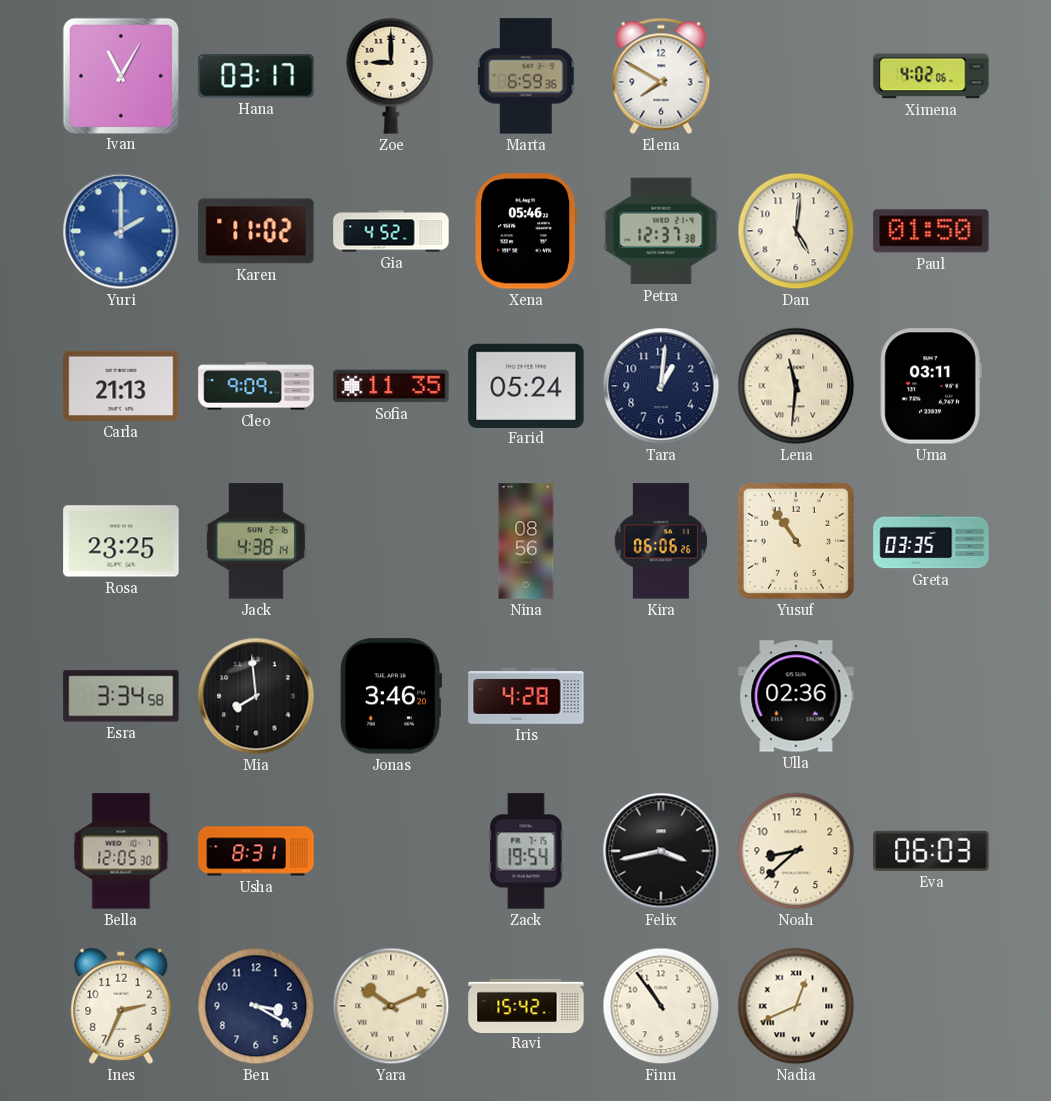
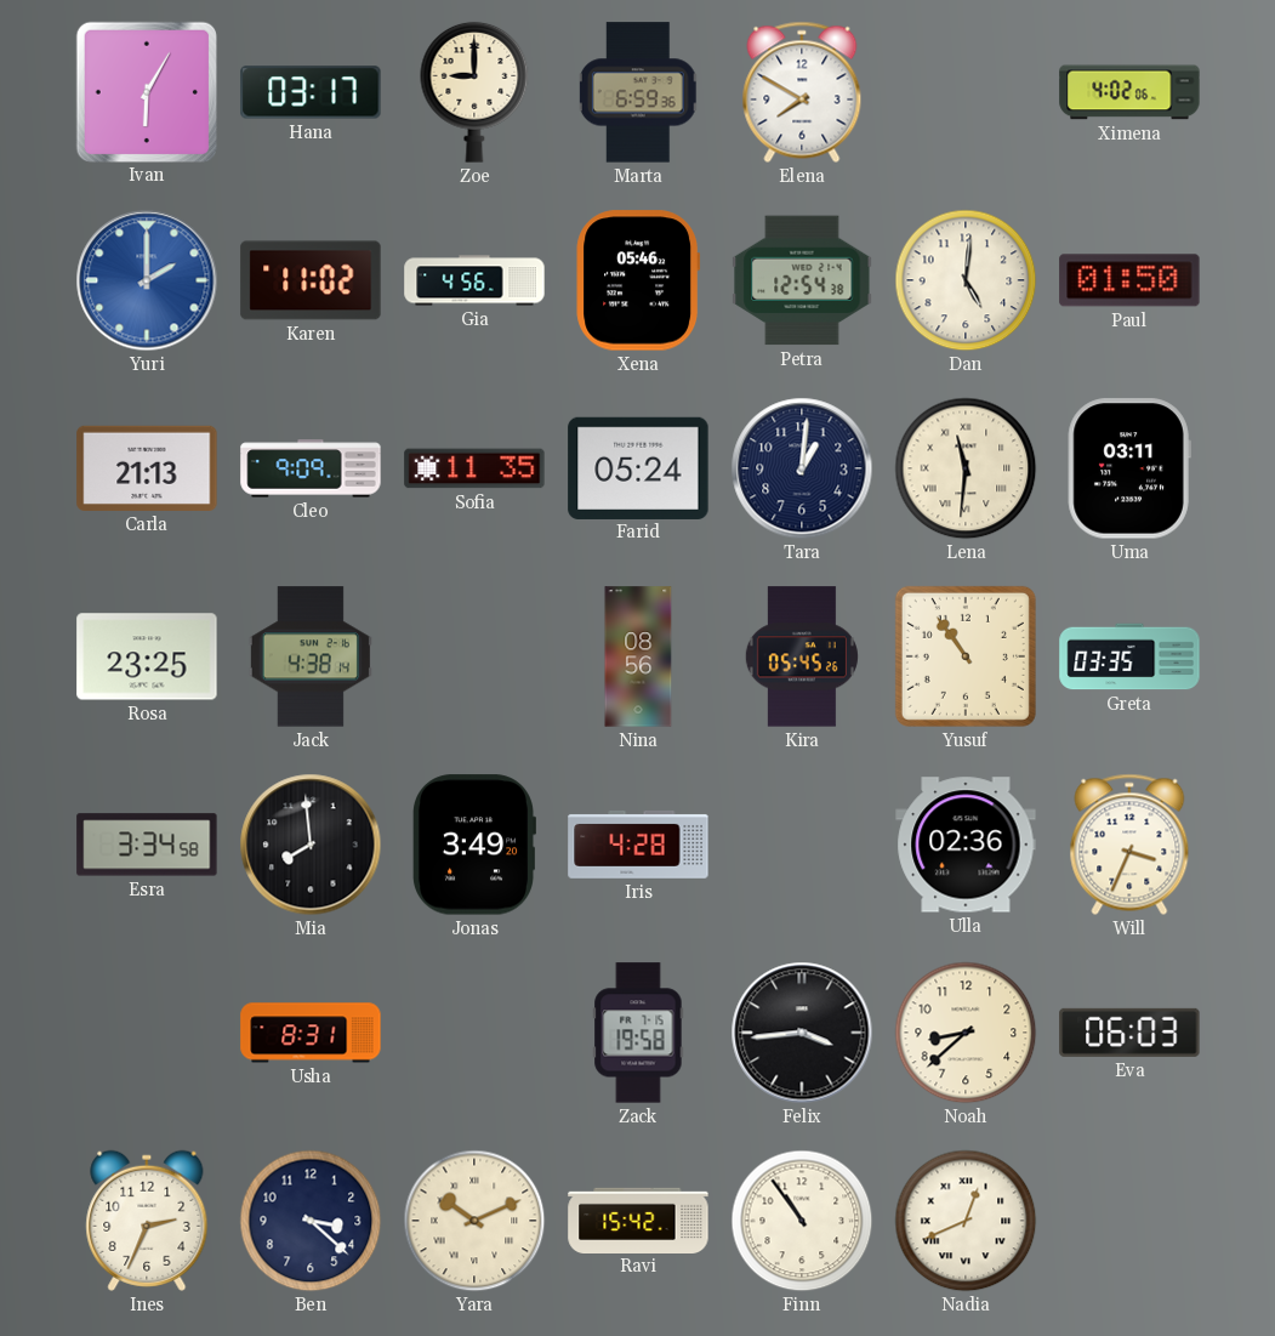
Ivan: 11:05 -> 6:05
Gia: 4:52 -> 4:56
Petra: 12:37 -> 12:54
Kira: 06:06 -> 05:45
Jonas: 3:46 -> 3:49
Will: none -> 3:34
Bella: 12:05 -> none
Zack: 19:54 -> 19:58
Felix: 3:43 -> 3:44
Ben: 3:20 -> 3:22
